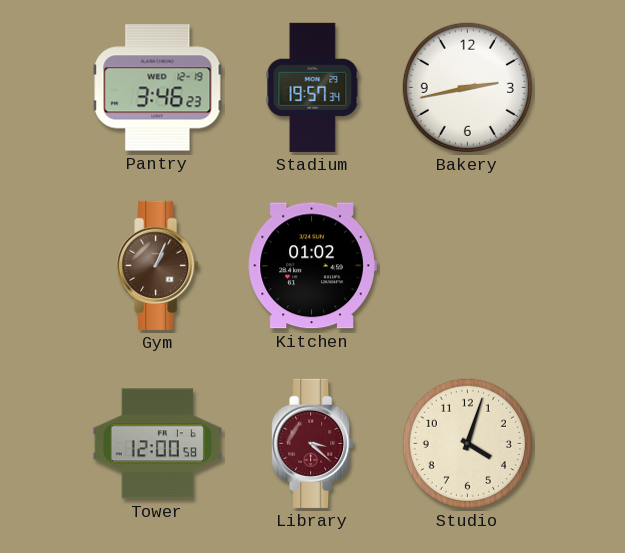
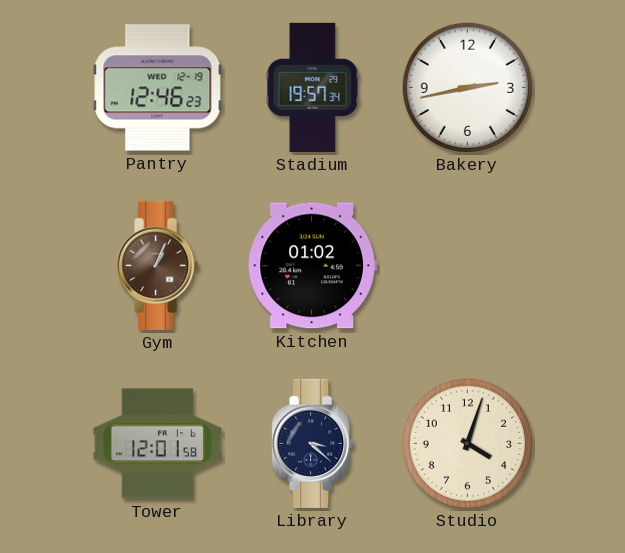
Pantry: 3:46 -> 12:46
Tower: 12:00 -> 12:01
Library dial: burgundy -> navy
